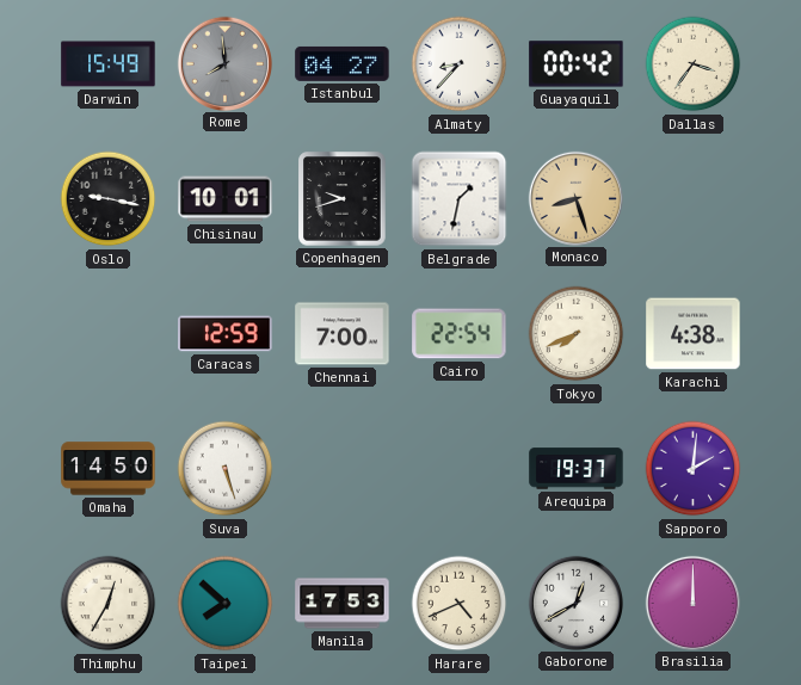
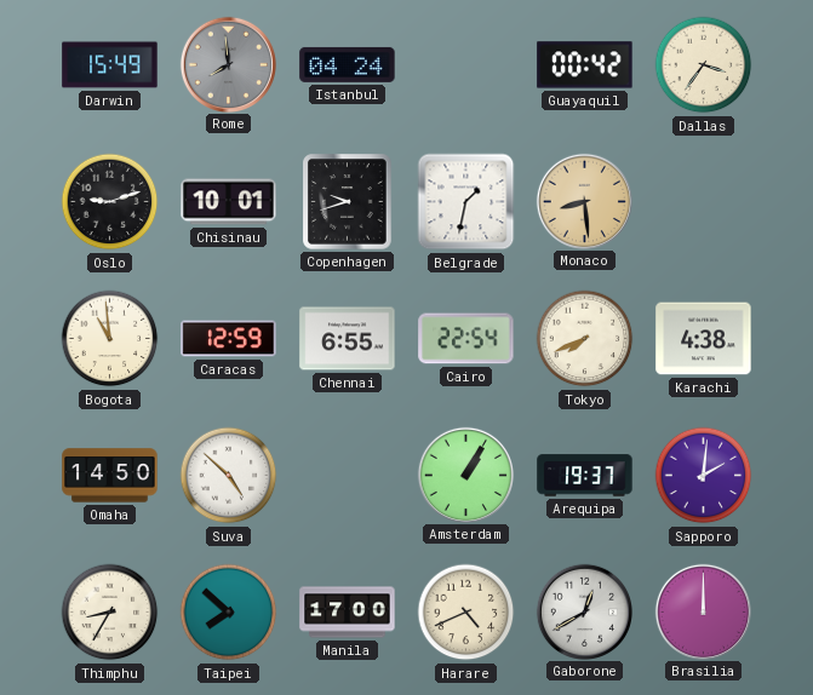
Istanbul: 04:27 -> 04:24
Almaty: 8:37 -> none
Oslo: 9:17 -> 9:12
Monaco: 8:27 -> 8:29
Bogota: none -> 10:59
Chennai: 7:00 -> 6:55
Suva: 5:27 -> 4:52
Amsterdam: none -> 1:05
Thimphu: 12:35 -> 8:35
Manila: 17:53 -> 17:00
